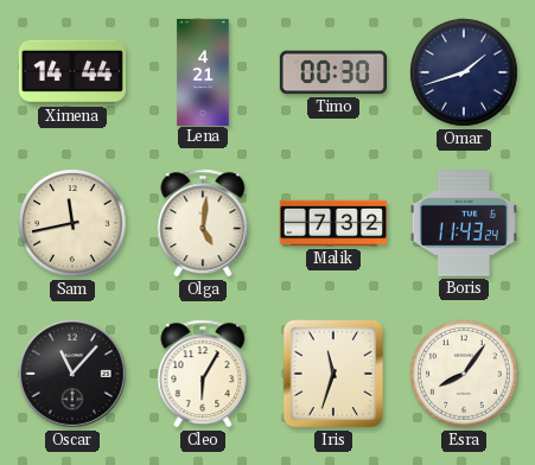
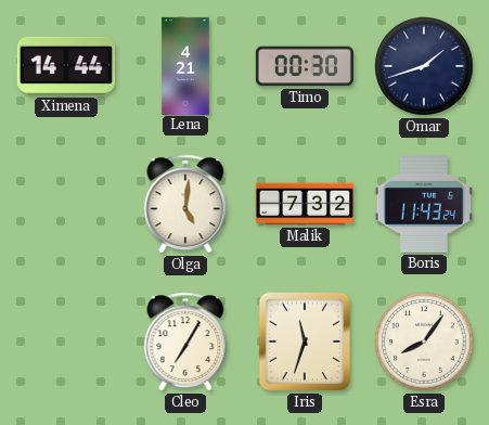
Sam: 11:43 -> none
Oscar: 11:07 -> none
Cleo: 6:05 -> 7:05
